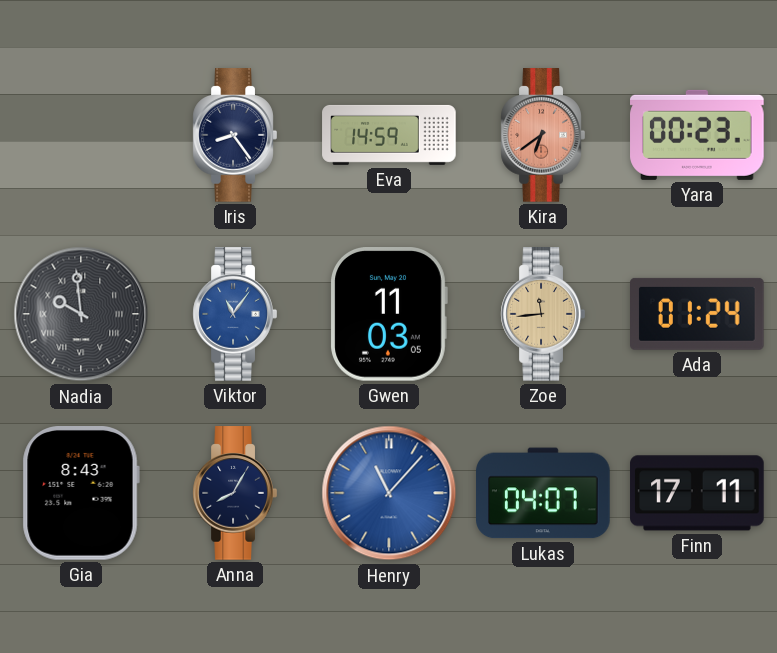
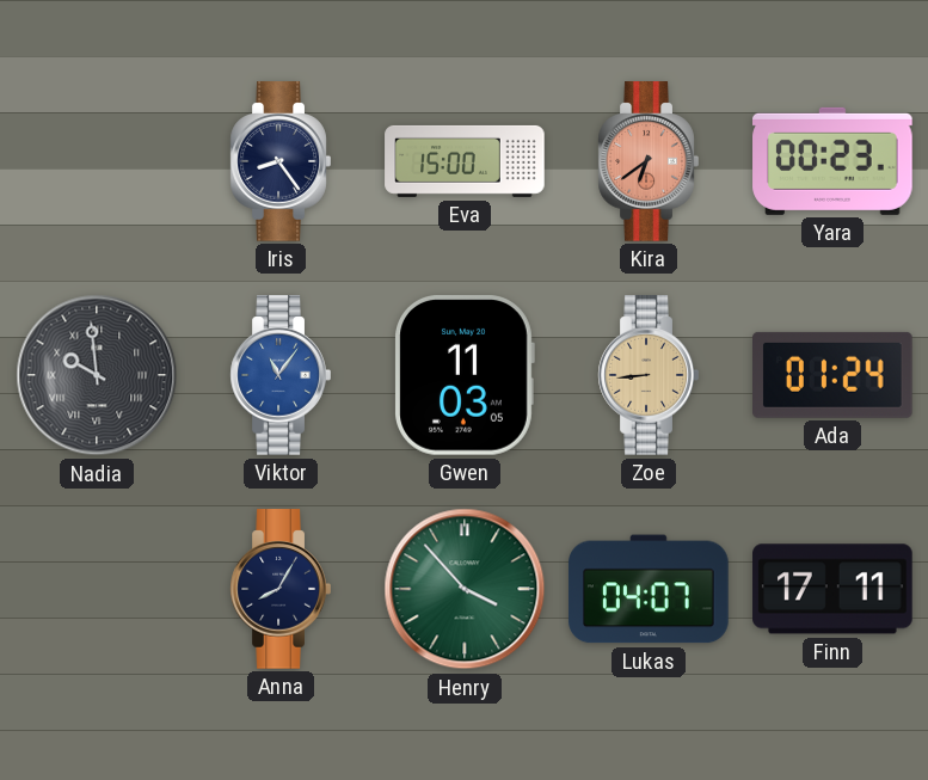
Eva: 14:59 -> 15:00
Zoe: 11:44 -> 8:44
Gia: 8:43 -> none
Henry: 11:07 -> 3:53
Henry dial: blue -> green
